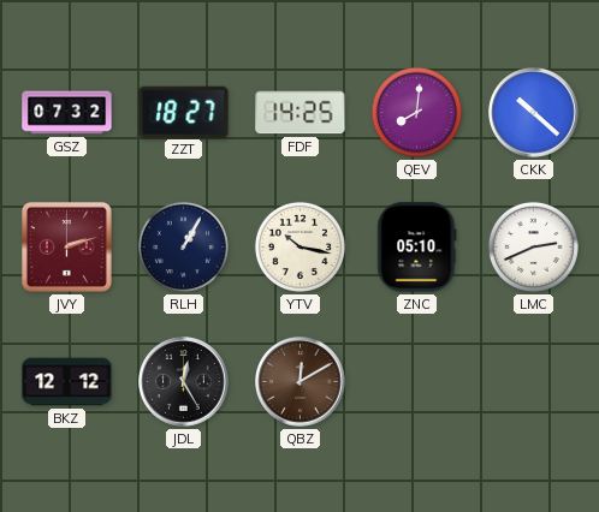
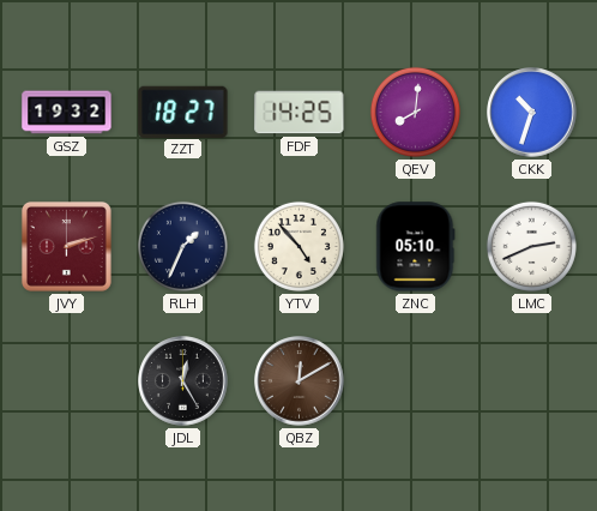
GSZ: 07:32 -> 19:32
CKK: 10:22 -> 10:33
RLH: 1:05 -> 1:34
YTV: 10:17 -> 4:53
BKZ: 12:12 -> none
